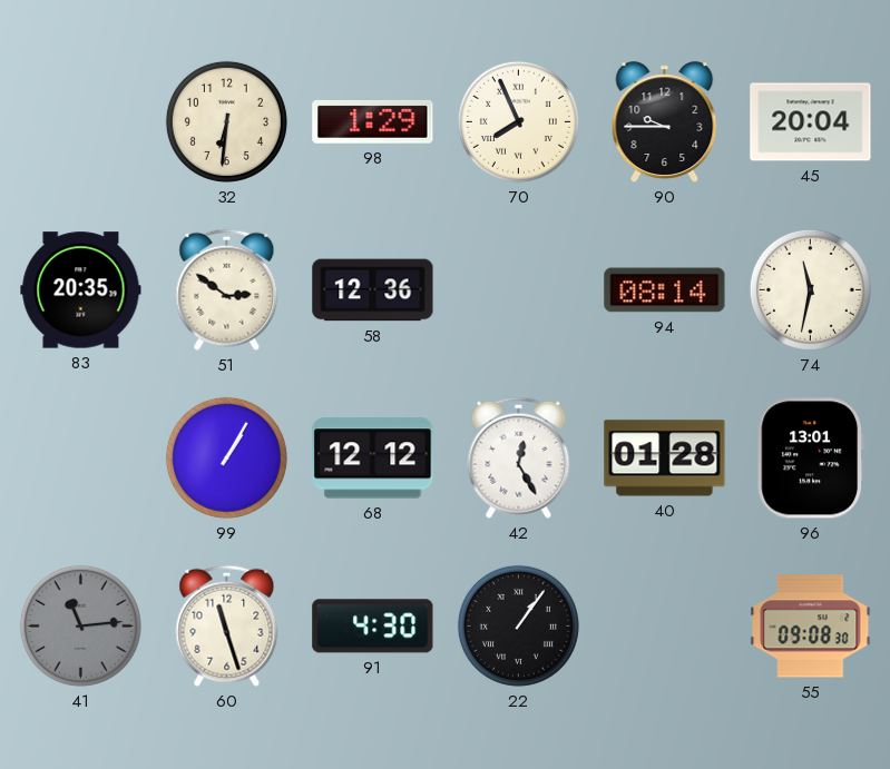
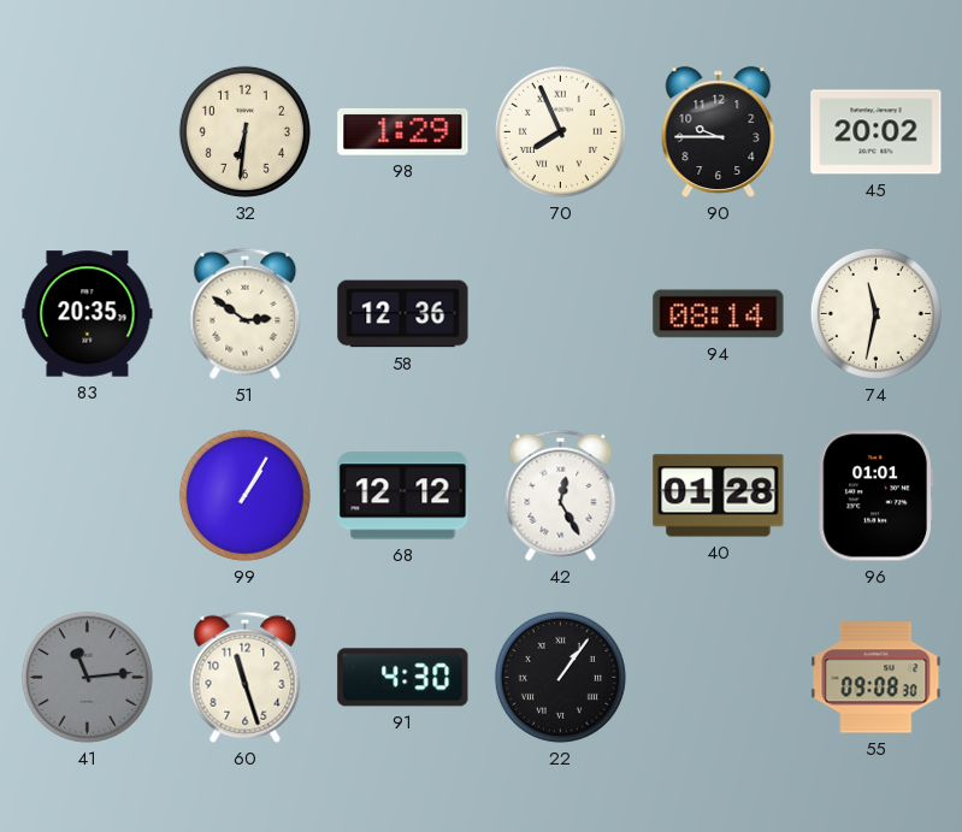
45: 20:04 -> 20:02
96: 13:01 -> 01:01
